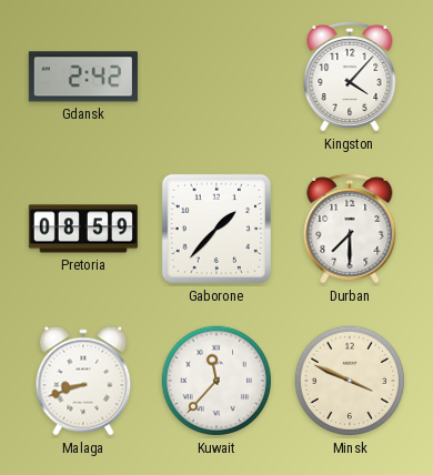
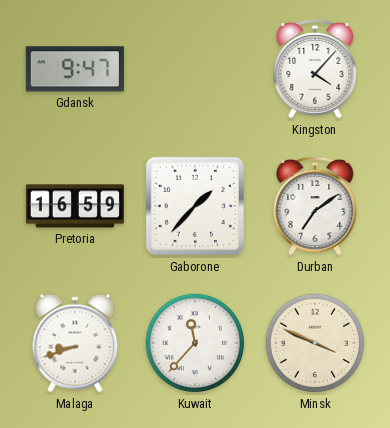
Gdansk: 2:42 -> 9:47
Pretoria: 08:59 -> 16:59
Durban: 7:30 -> 7:09
